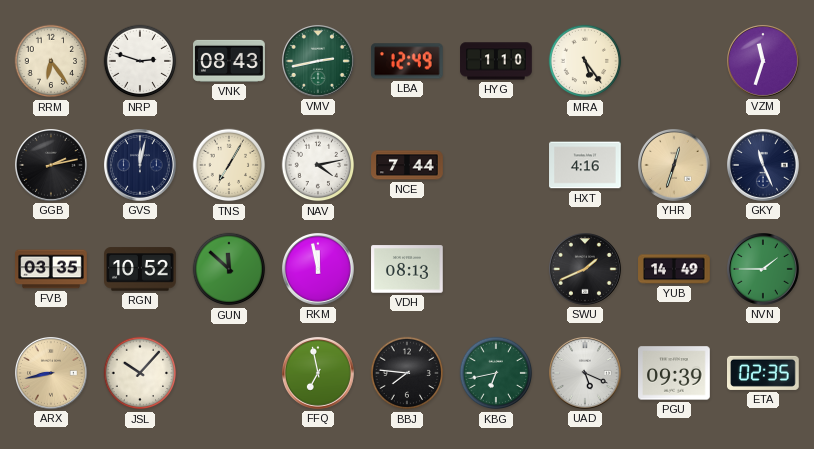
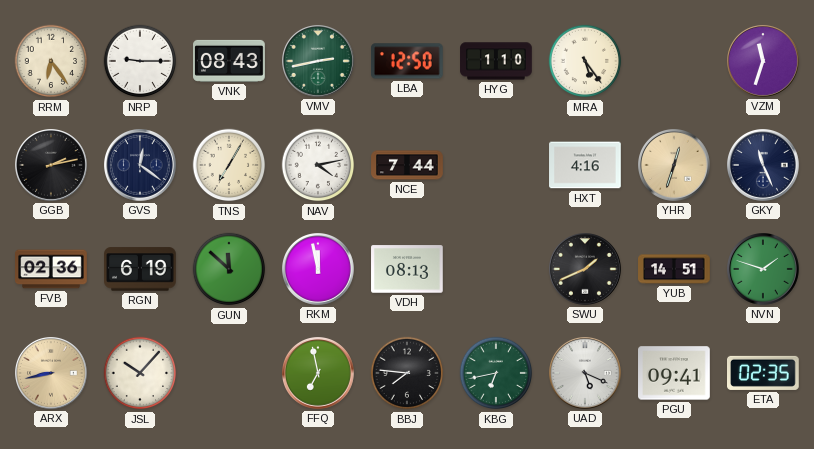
NRP: 2:48 -> 9:15
LBA: 12:49 -> 12:50
GVS: 12:02 -> 12:21
FVB: 03:35 -> 02:36
RGN: 10:52 -> 6:19
YUB: 14:49 -> 14:51
NVN: 1:45 -> 1:48
PGU: 09:39 -> 09:41
